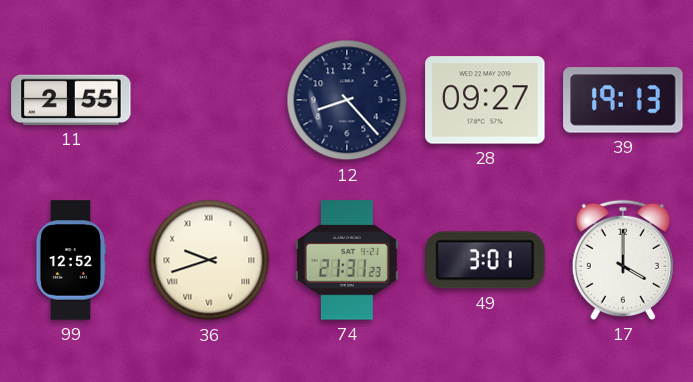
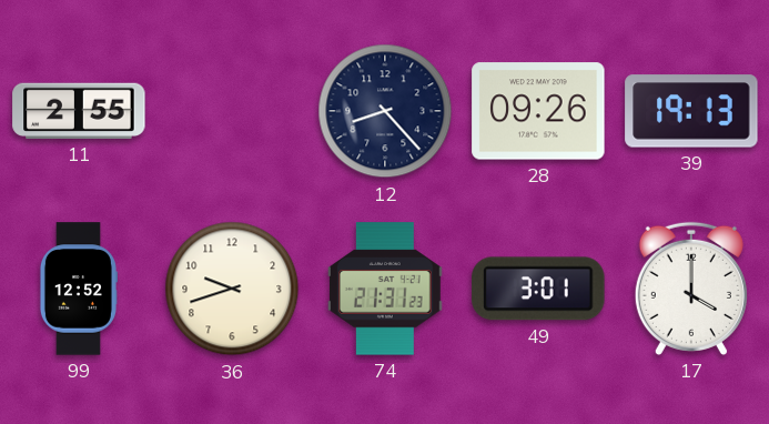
28: 09:27 -> 09:26
36 numerals: Roman -> Arabic
